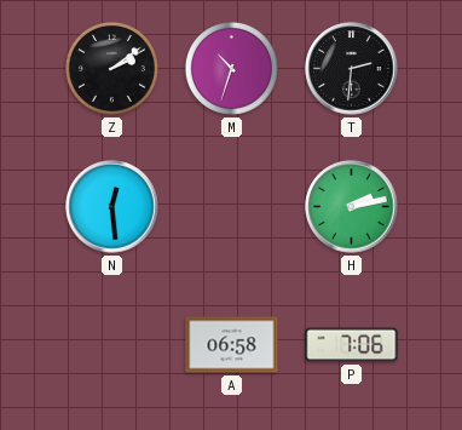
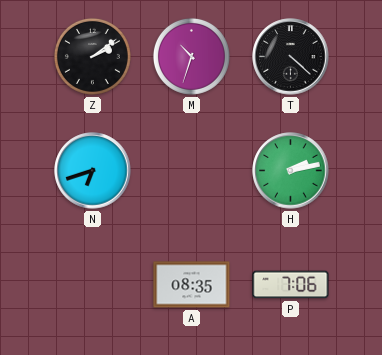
T: 2:31 -> 4:22
N: 12:29 -> 6:42
A: 06:58 -> 08:35
